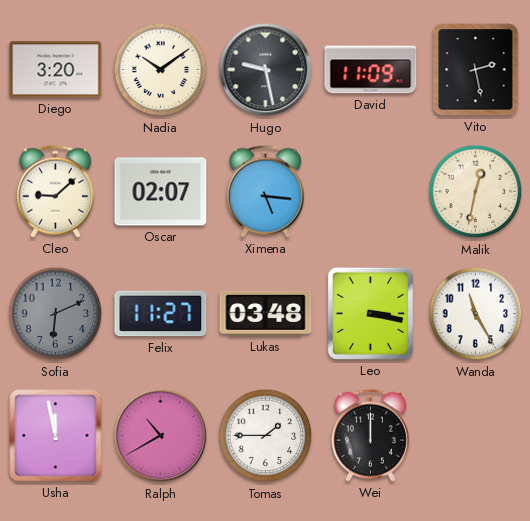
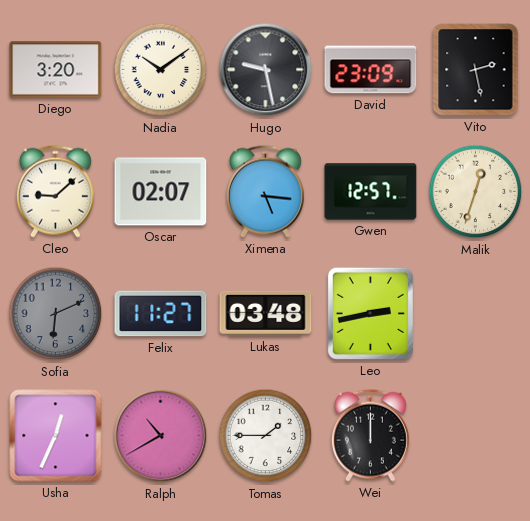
David: 11:09 -> 23:09
Gwen: none -> 12:57
Malik: 12:32 -> 12:33
Leo: 3:17 -> 2:43
Wanda: 11:25 -> none
Usha: 11:58 -> 12:34
